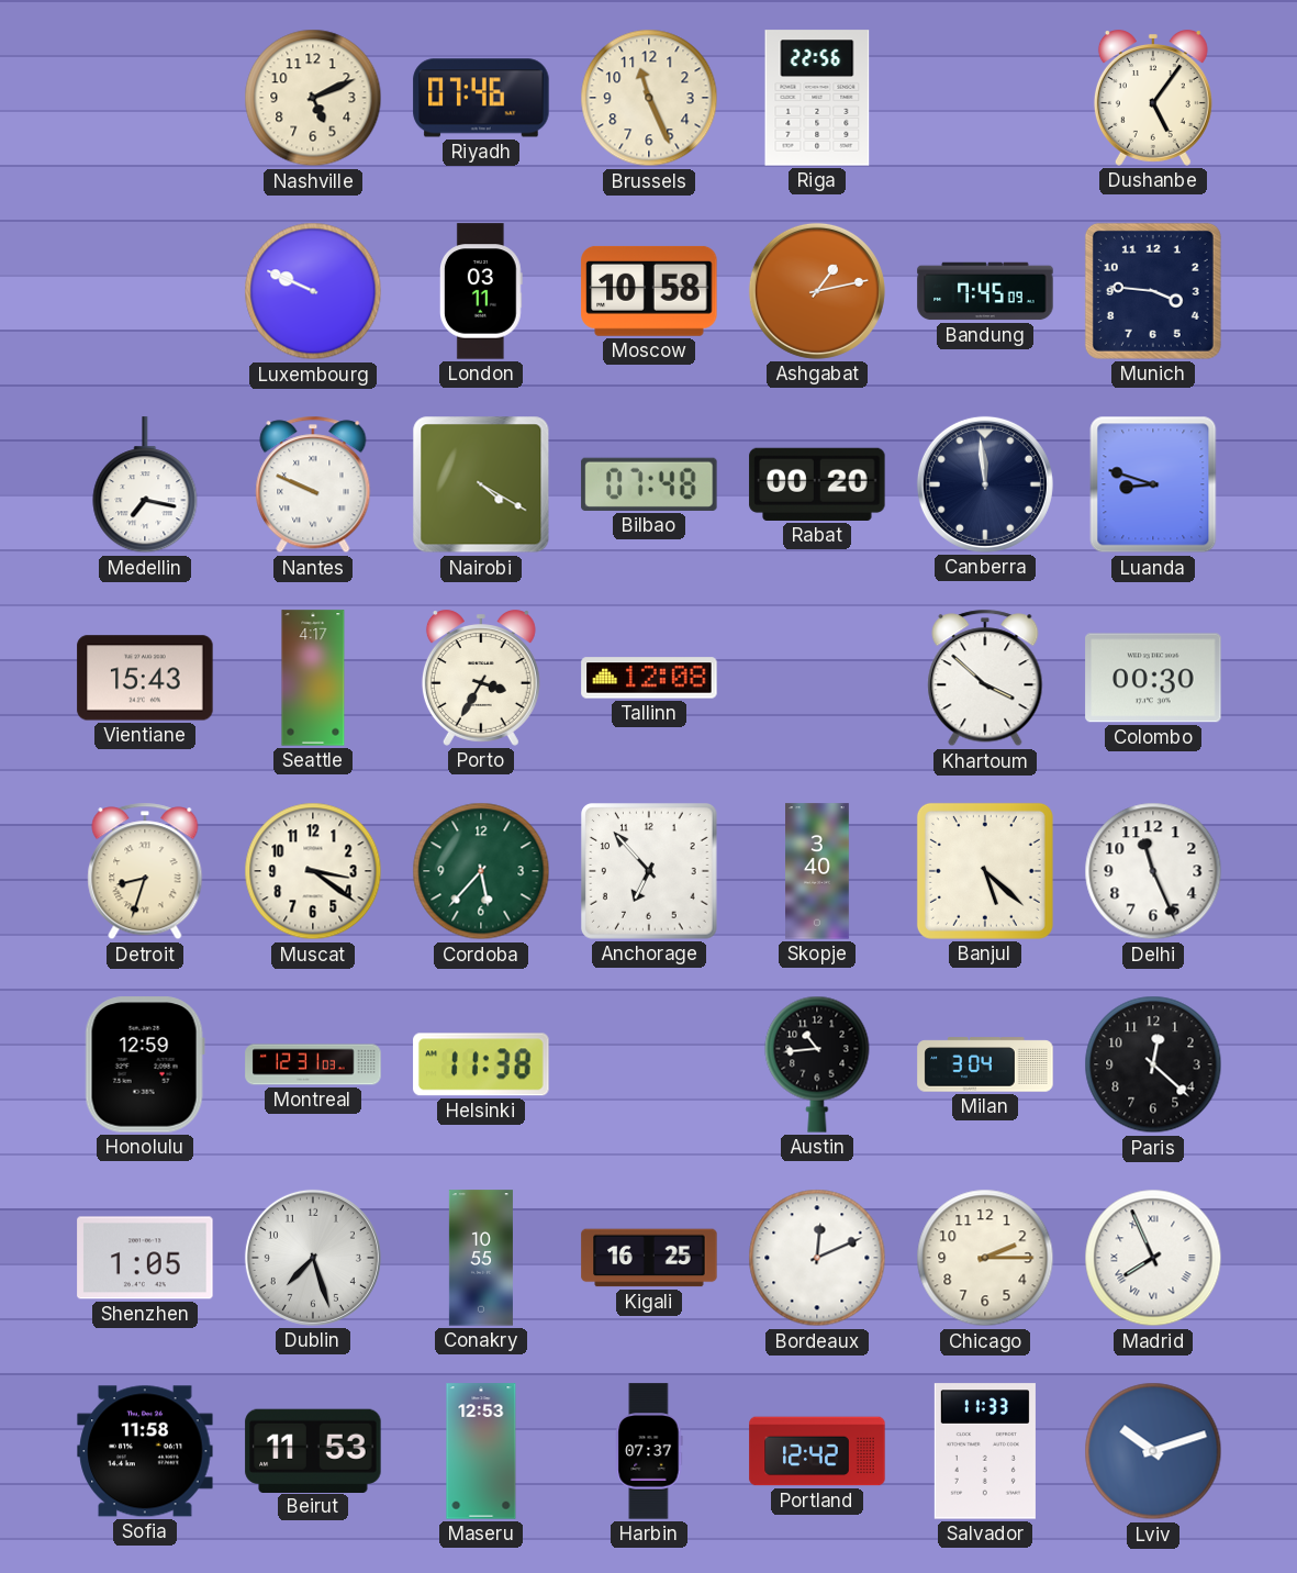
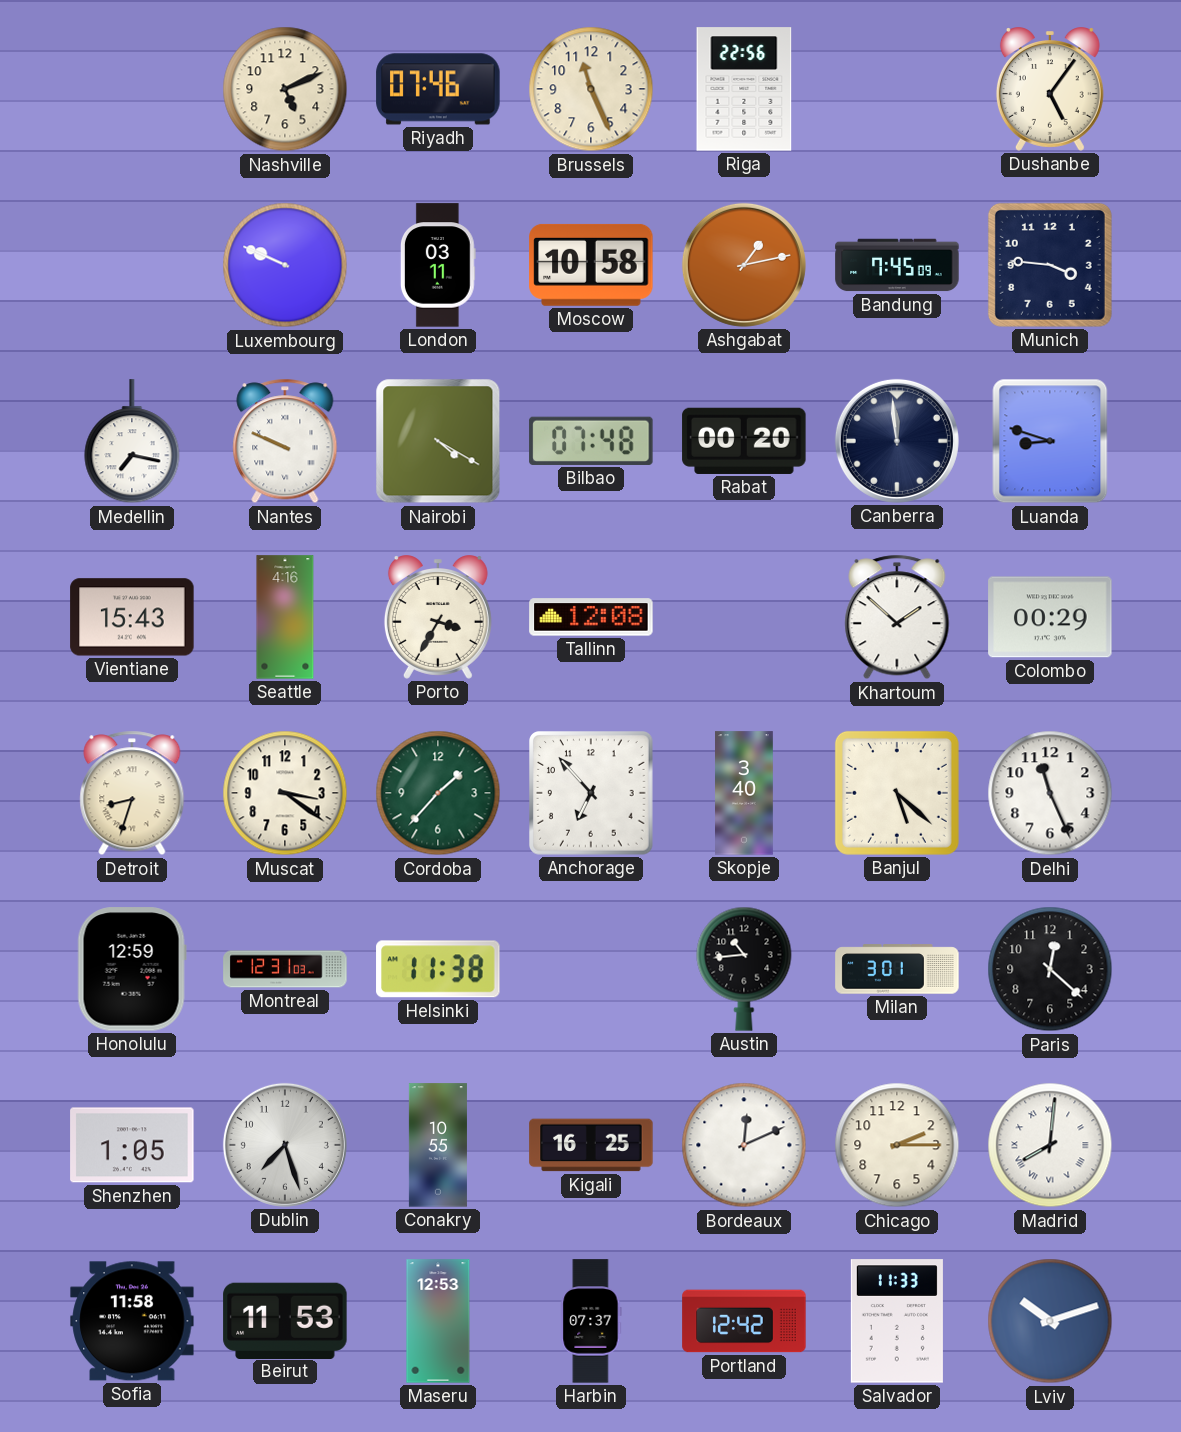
Seattle: 4:17 -> 4:16
Khartoum: 3:52 -> 1:52
Colombo: 00:30 -> 00:29
Cordoba: 5:37 -> 1:37
Milan: 3:04 -> 3:01
Madrid: 7:56 -> 8:01
